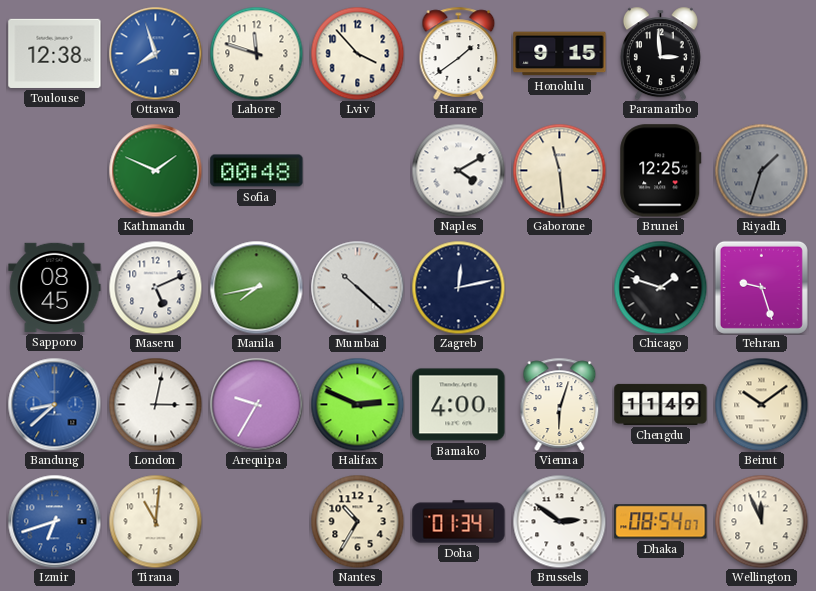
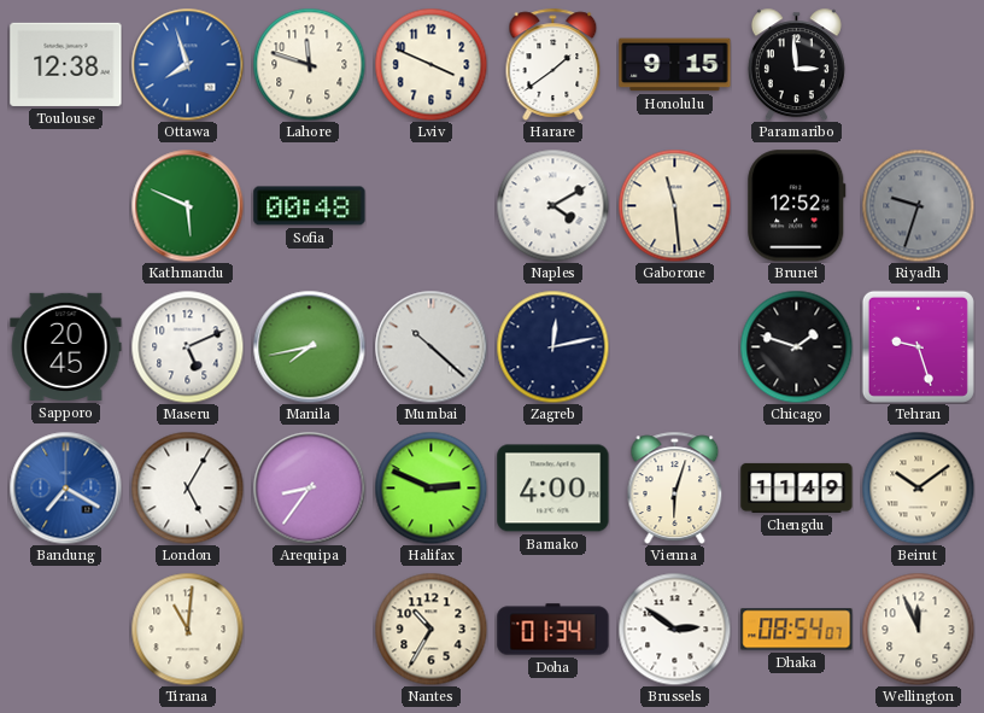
Lviv: 3:53 -> 3:49
Kathmandu: 1:49 -> 5:49
Brunei: 12:25 -> 12:52
Riyadh: 1:33 -> 9:33
Sapporo: 08:45 -> 20:45
Bandung: 8:38 -> 7:20
London: 3:02 -> 5:05
Arequipa: 9:35 -> 8:36
Izmir: 6:42 -> none
